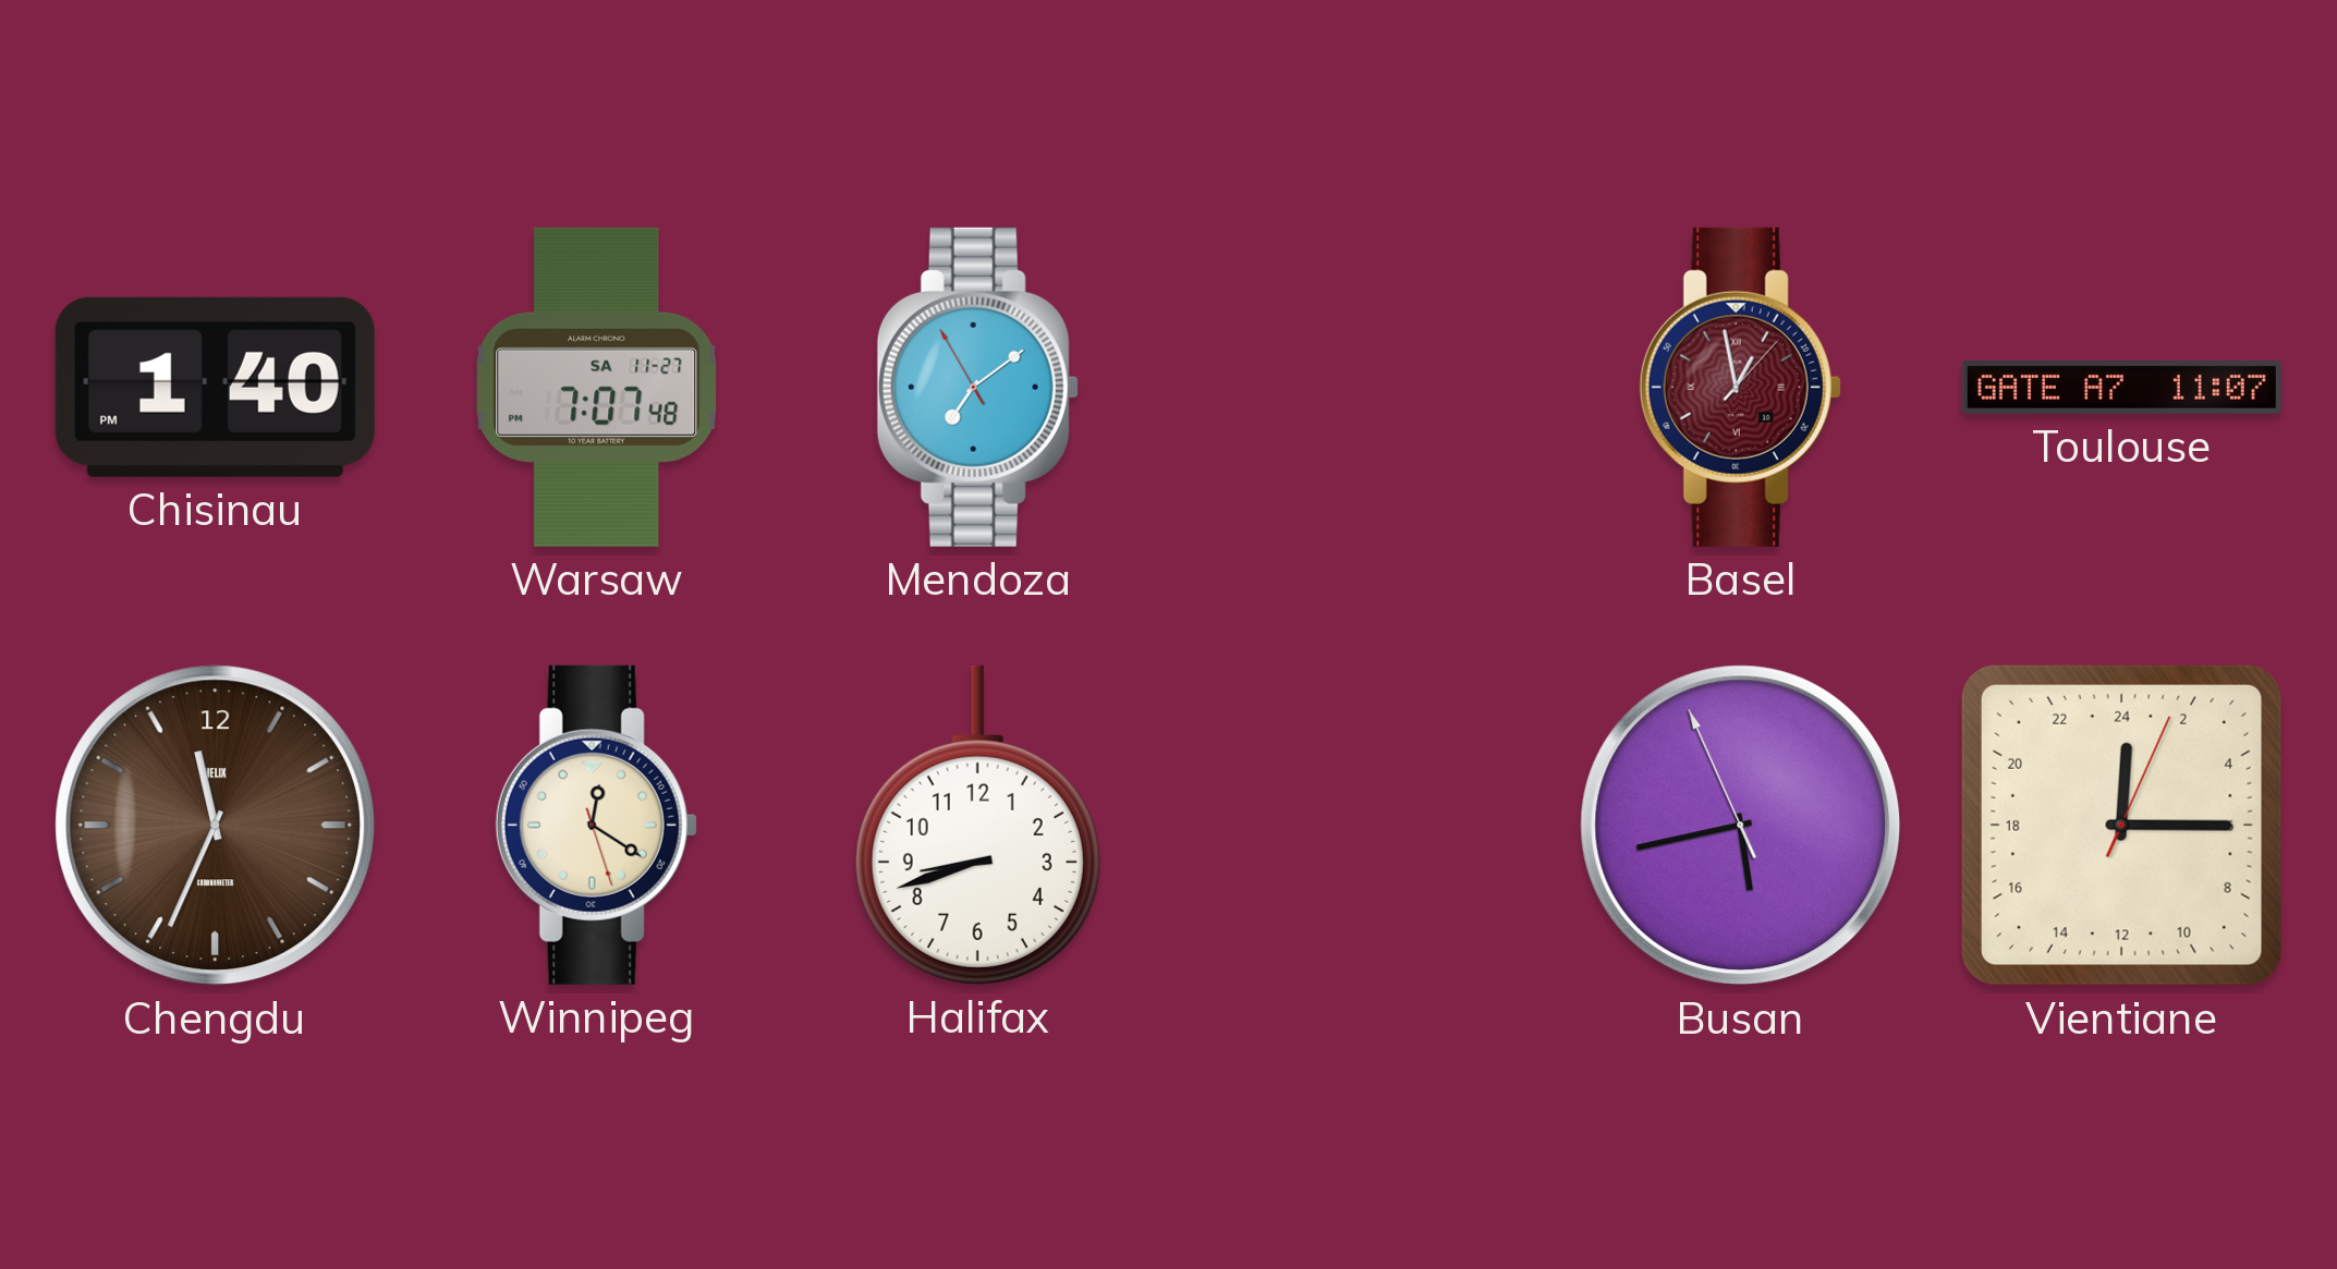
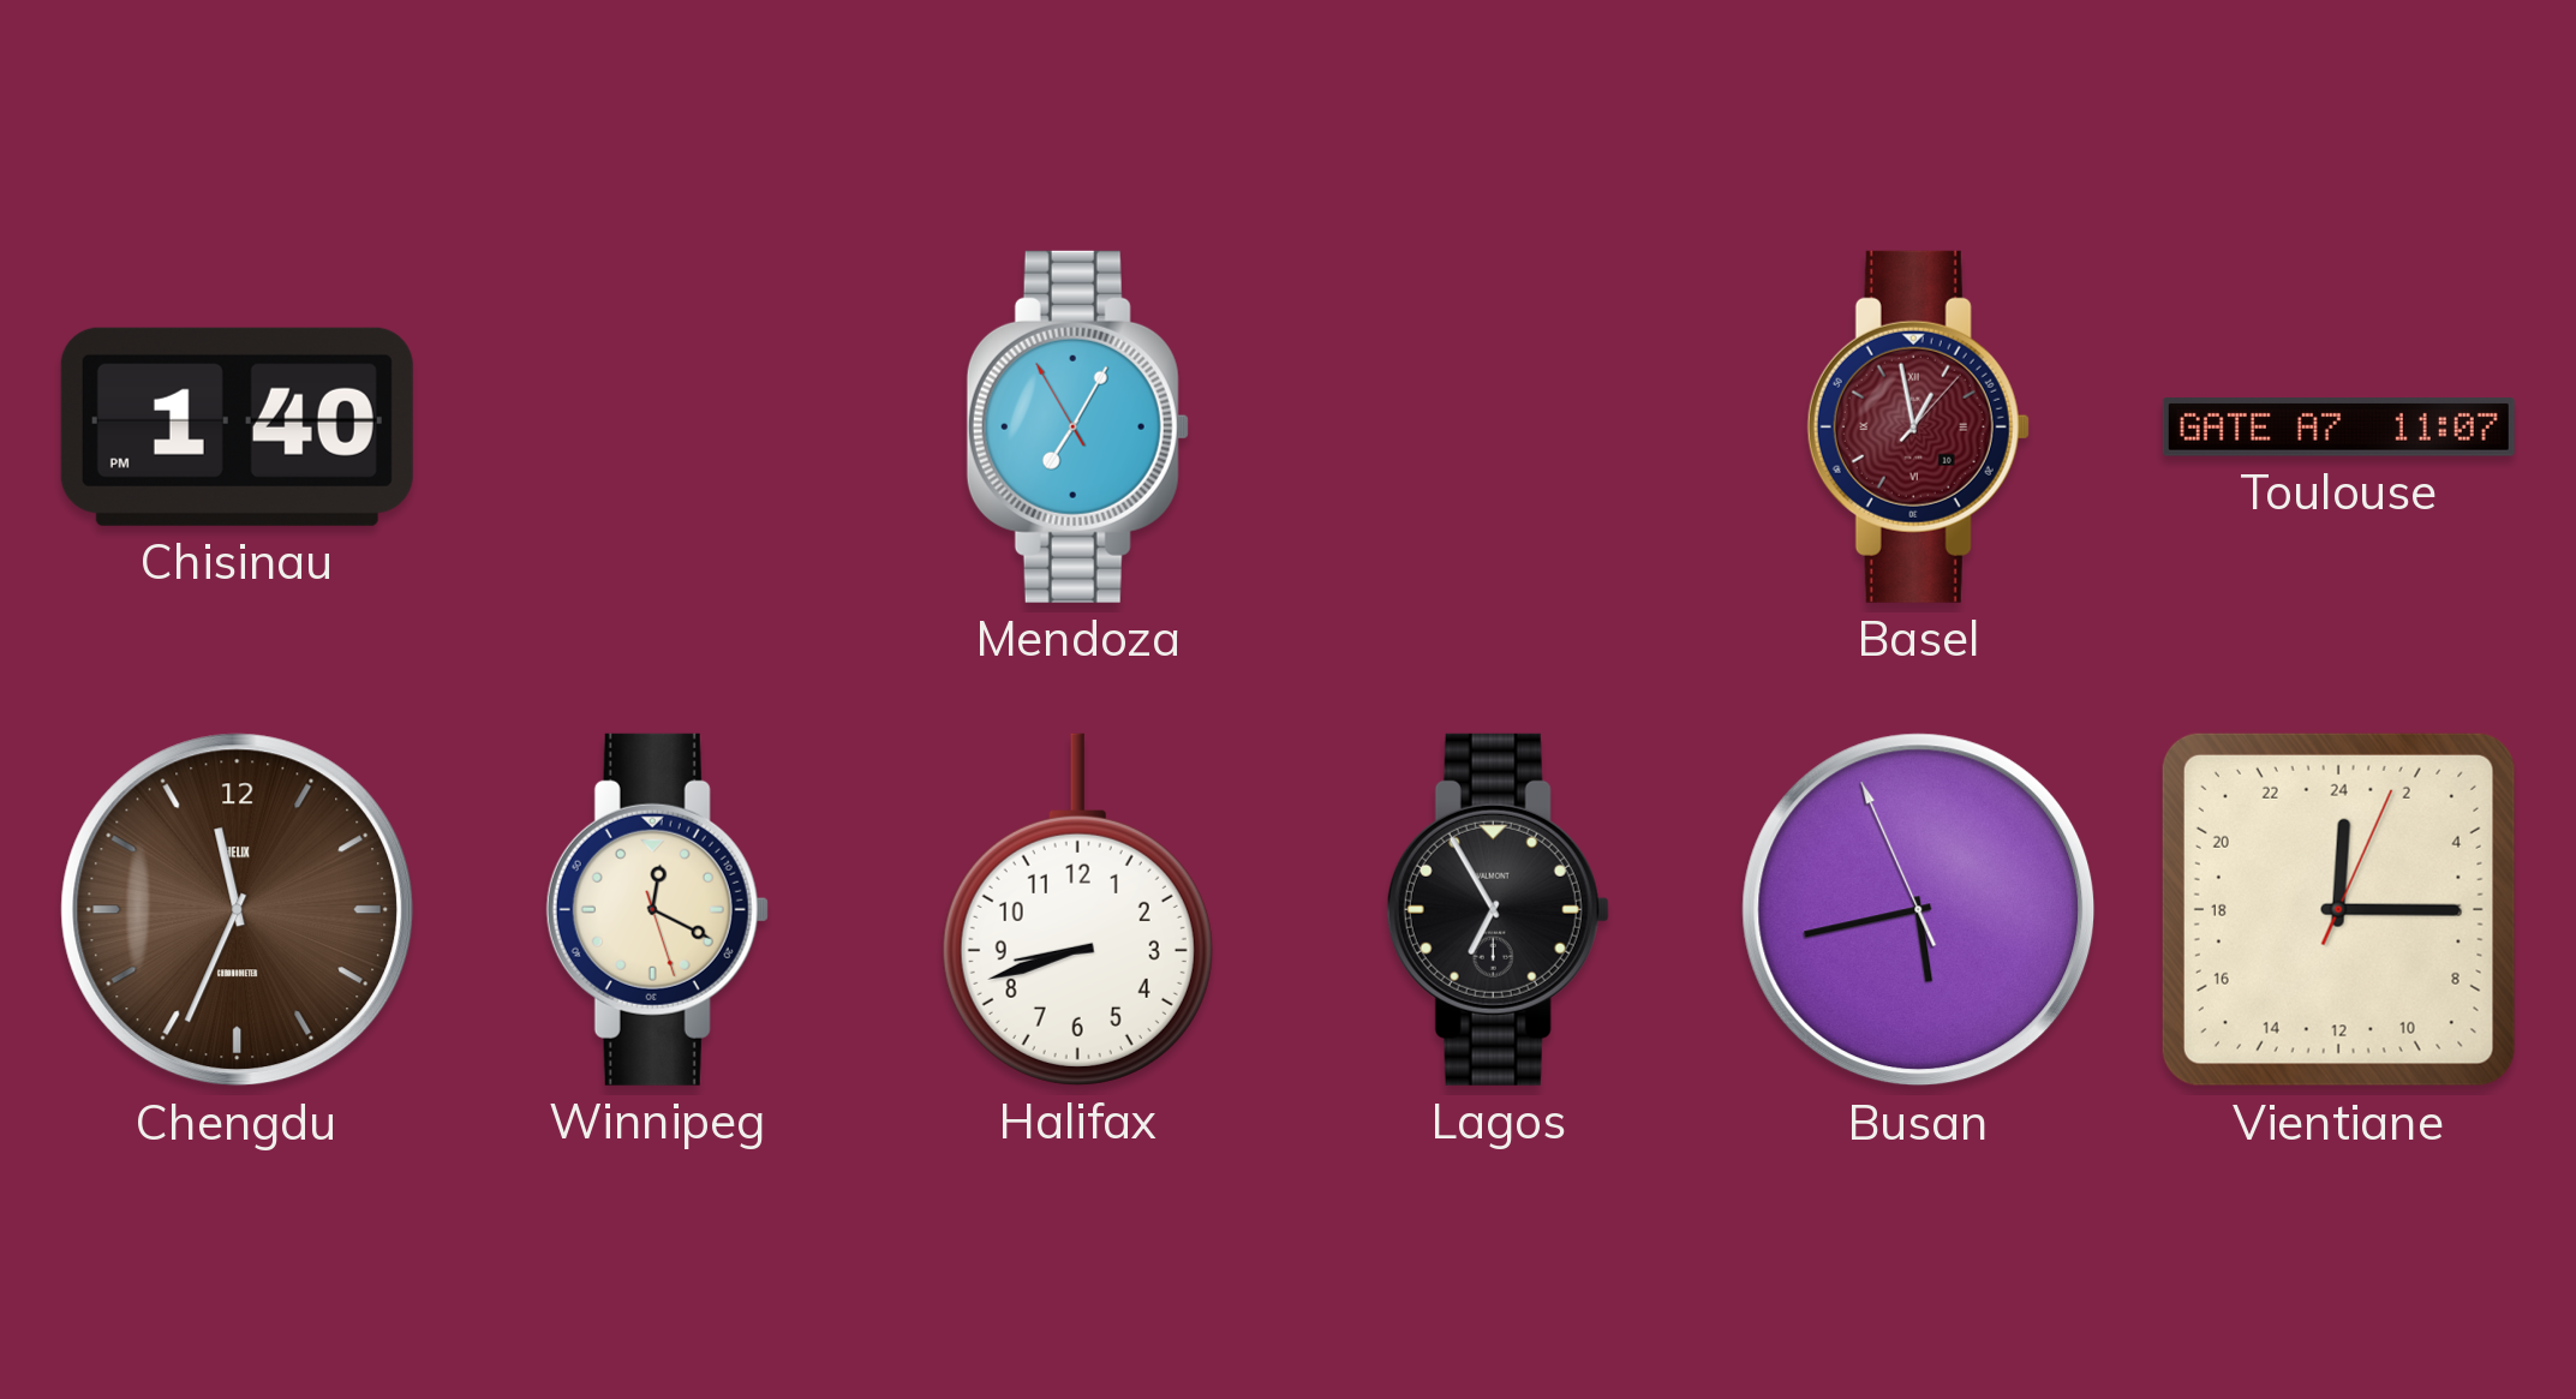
Warsaw: 7:07 -> none
Mendoza: 7:08 -> 7:04
Winnipeg: 12:20 -> 12:19
Lagos: none -> 6:55
